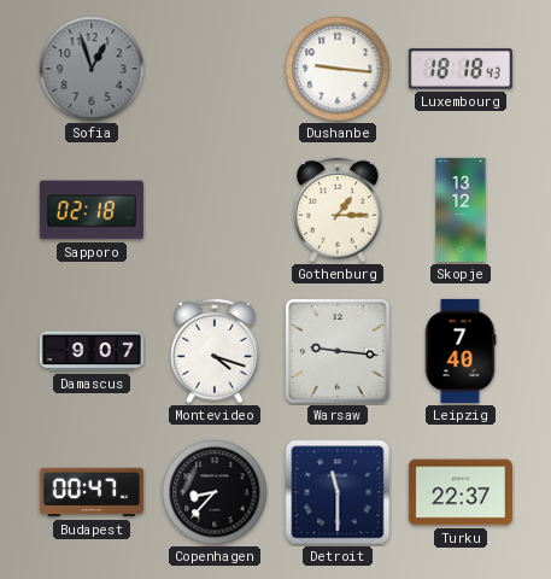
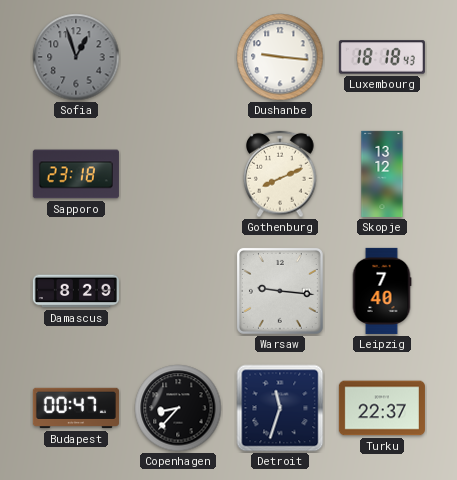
Sapporo: 02:18 -> 23:18
Gothenburg: 1:15 -> 8:11
Damascus: 9:07 -> 8:29
Montevideo: 4:18 -> none
Detroit: 11:30 -> 11:33
